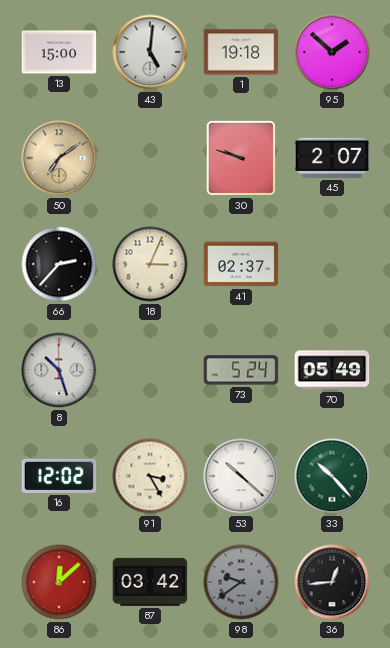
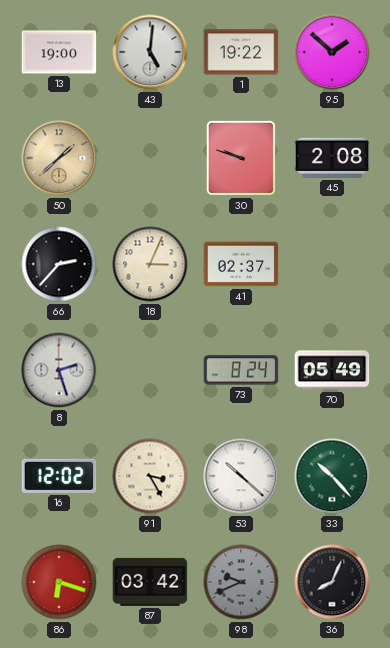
13: 15:00 -> 19:00
1: 19:18 -> 19:22
50: 7:09 -> 1:38
45: 2:07 -> 2:08
8: 10:27 -> 2:27
73: 5:24 -> 8:24
86: 12:08 -> 6:18
98: 9:39 -> 9:41
36: 12:44 -> 8:04
